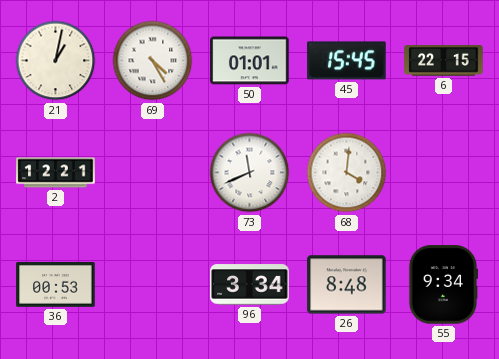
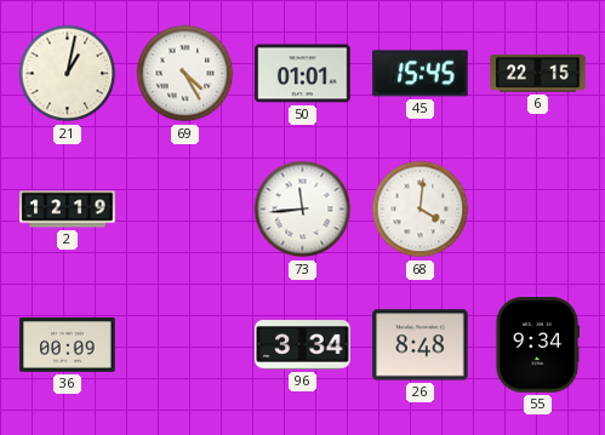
2: 12:21 -> 12:19
73: 11:41 -> 11:44
36: 00:53 -> 00:09
